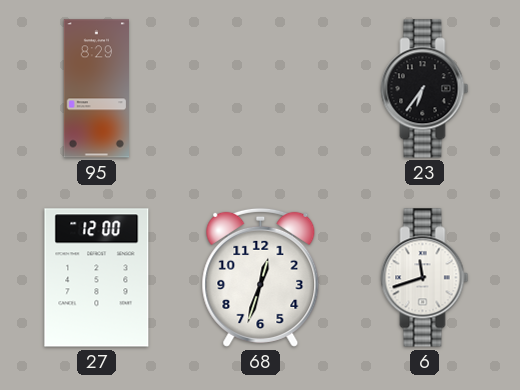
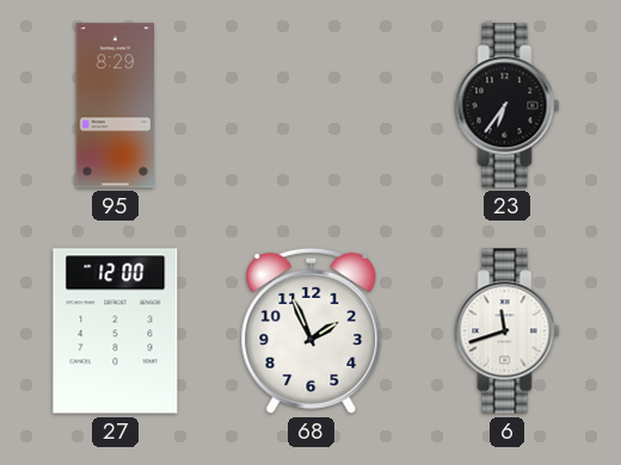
68: 12:33 -> 1:56
